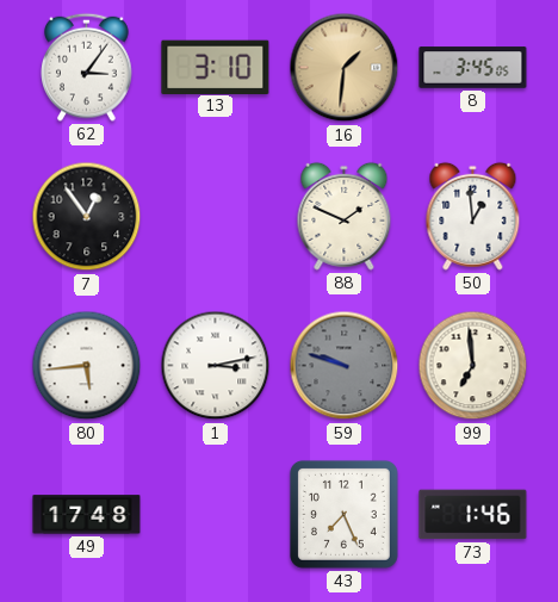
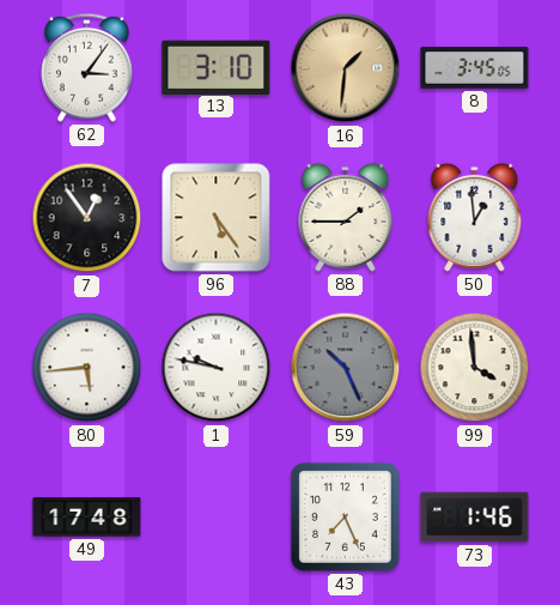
96: none -> 5:24
88: 1:49 -> 1:45
1: 3:13 -> 9:47
59: 9:48 -> 10:26
99: 6:59 -> 3:59
